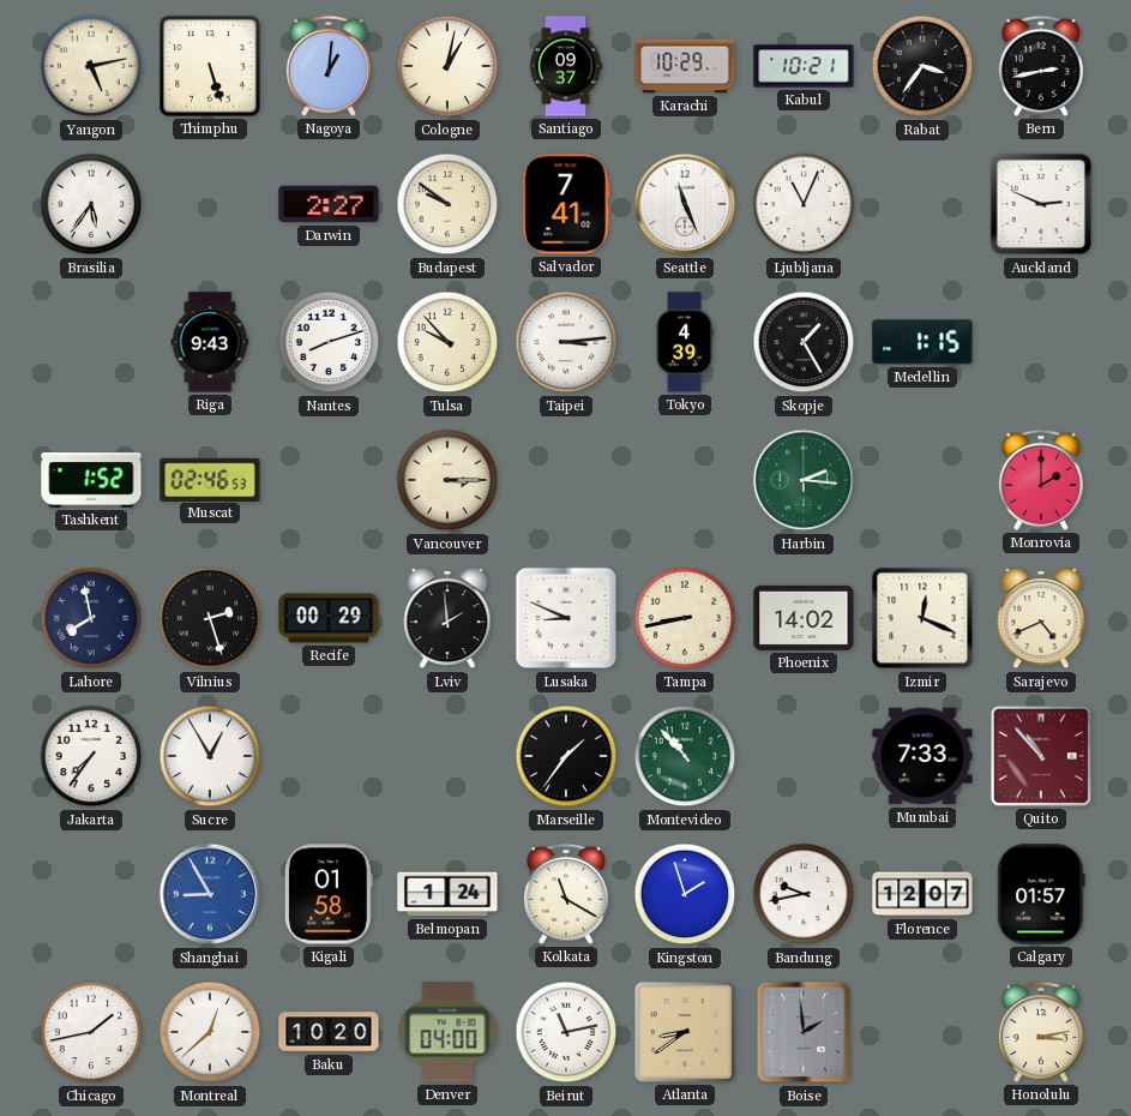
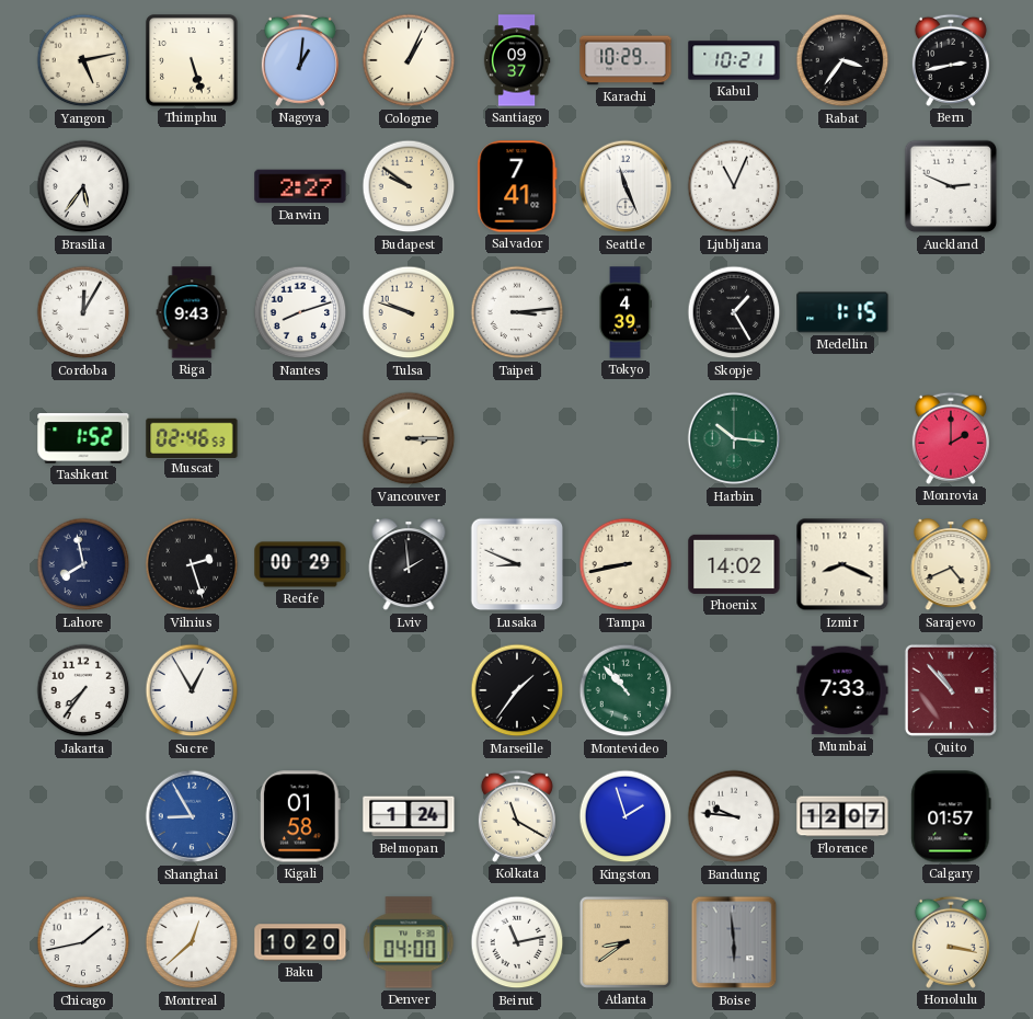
Cologne: 1:02 -> 1:04
Cordoba: none -> 12:05
Tulsa: 9:53 -> 9:48
Harbin: 2:16 -> 10:16
Izmir: 12:19 -> 8:19
Bandung: 9:43 -> 9:46
Boise: 1:59 -> 5:59
Honolulu: 3:13 -> 3:17
